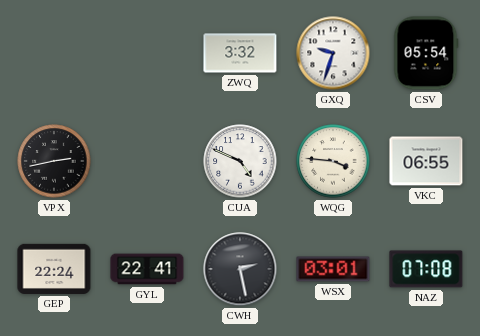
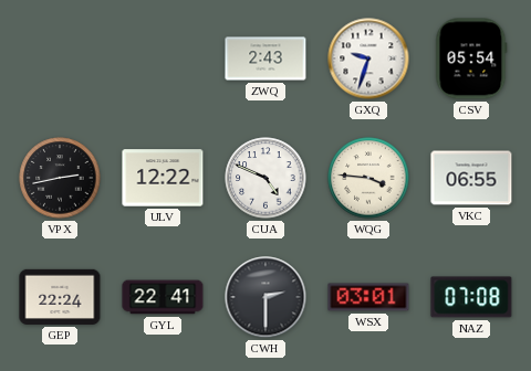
ZWQ: 3:32 -> 2:43
ULV: none -> 12:22
CWH: 2:28 -> 2:30
